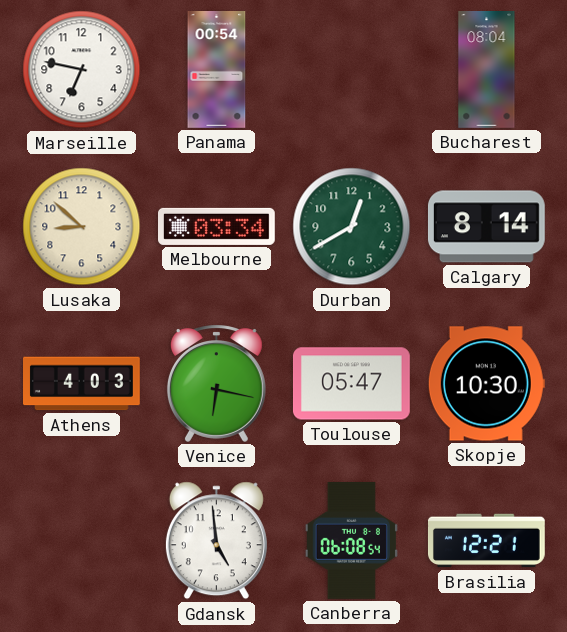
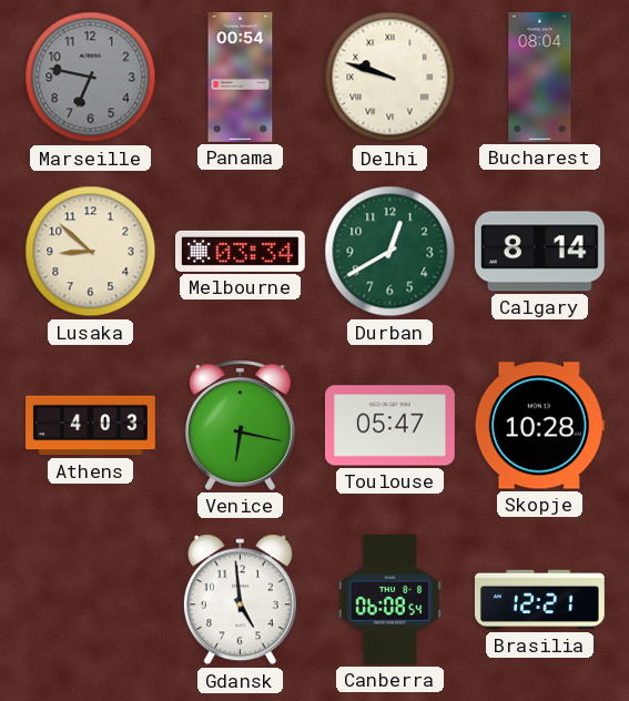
Marseille dial: white -> grey
Delhi: none -> 9:48
Skopje: 10:30 -> 10:28
